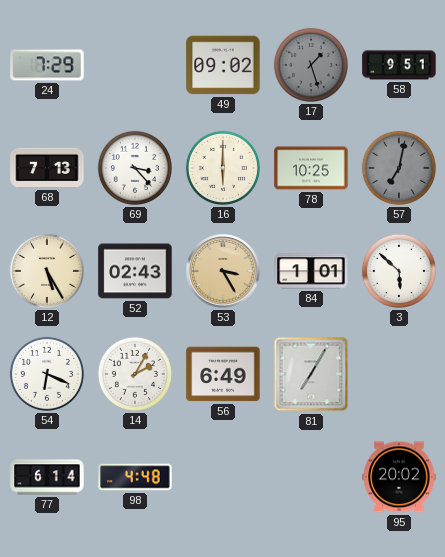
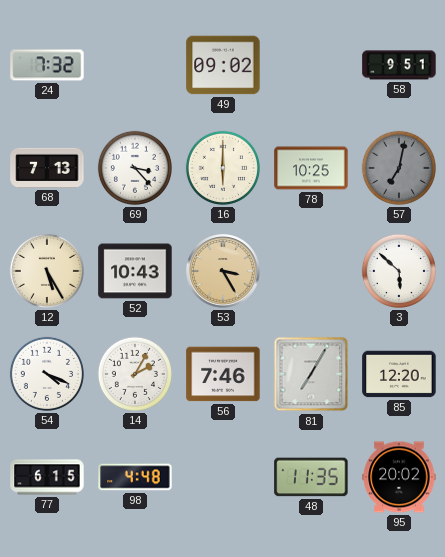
24: 7:29 -> 7:32
17: 1:27 -> none
52: 02:43 -> 10:43
84: 1:01 -> none
54: 6:19 -> 4:19
56: 6:49 -> 7:46
85: none -> 12:20
77: 6:14 -> 6:15
48: none -> 11:35
